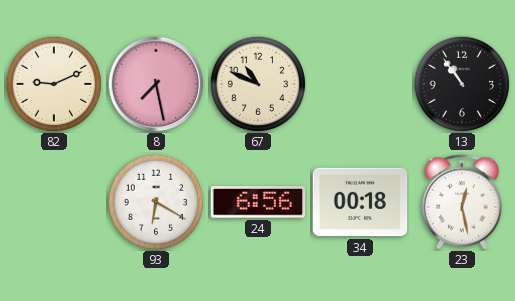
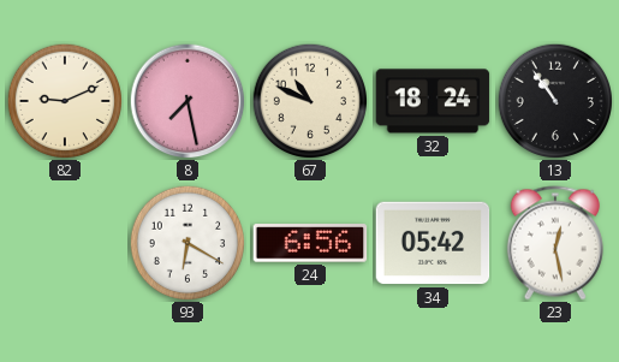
32: none -> 18:24
34: 00:18 -> 05:42
